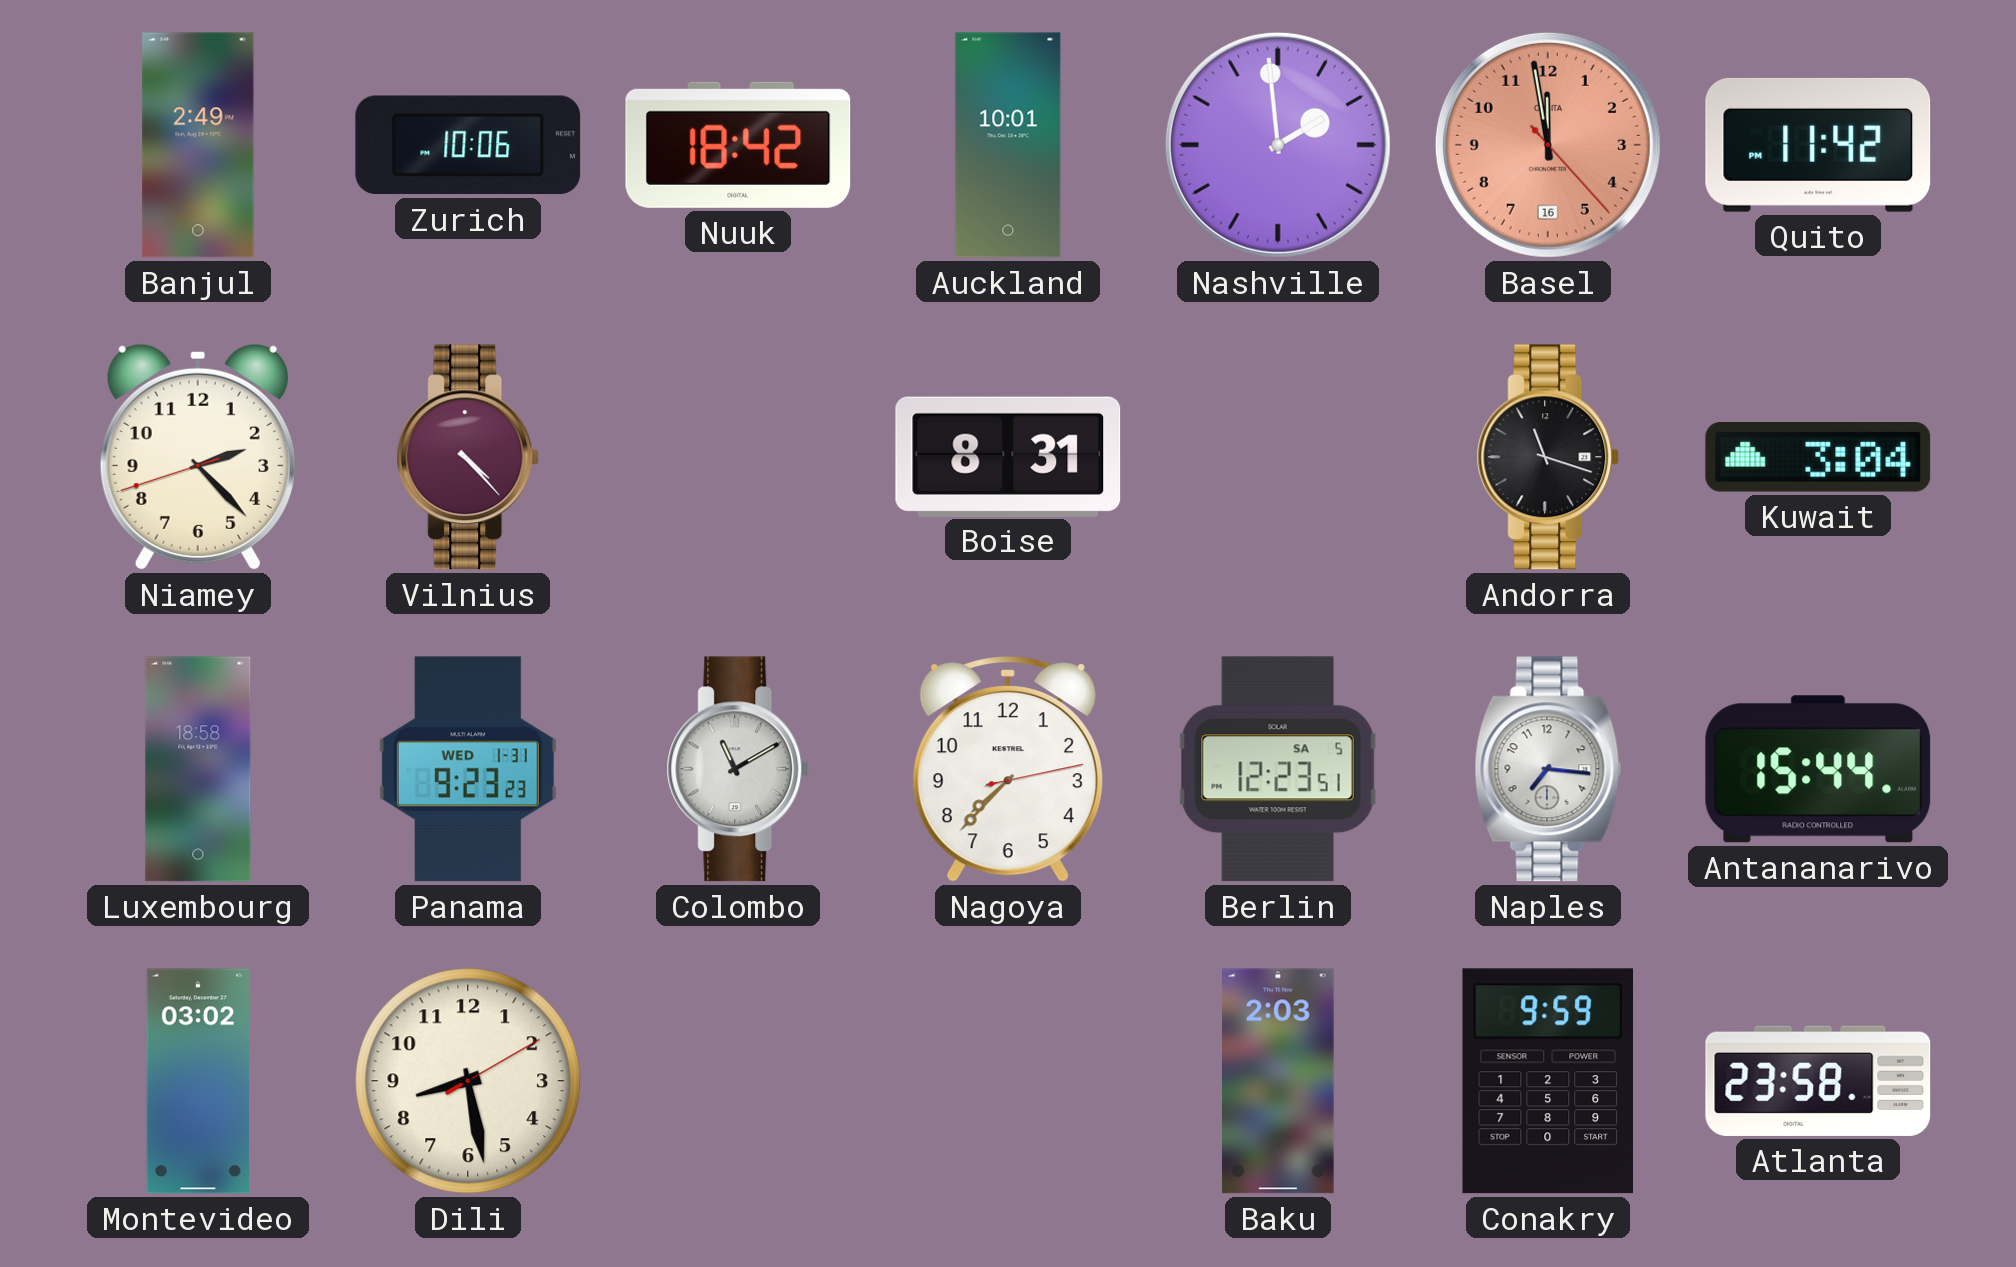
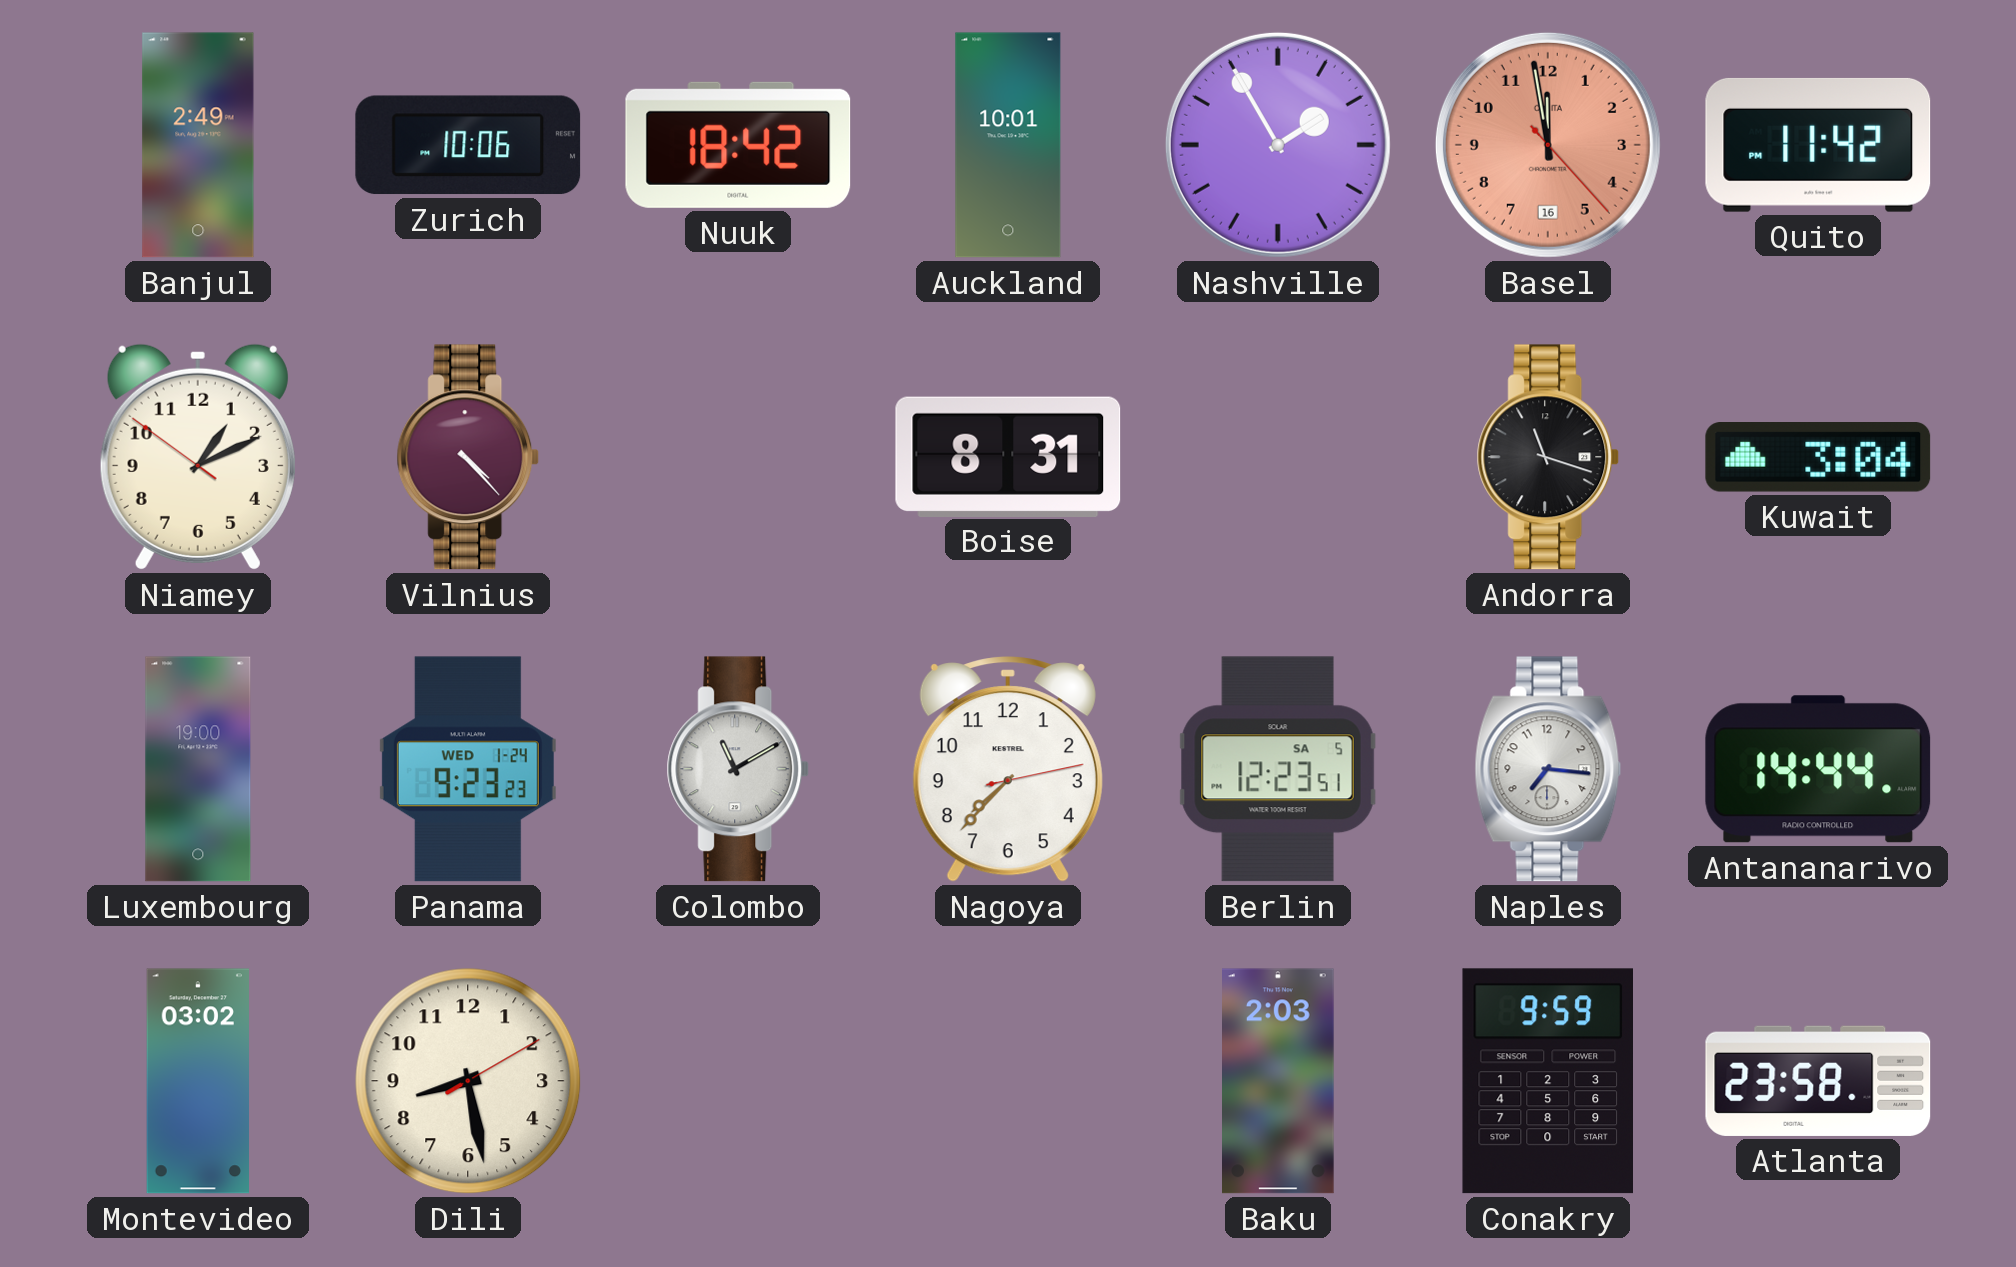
Nashville: 1:59 -> 1:55
Niamey: 2:22 -> 1:10
Luxembourg: 18:58 -> 19:00
Panama date: WED 1-31 -> WED 1-24
Antananarivo: 15:44 -> 14:44
